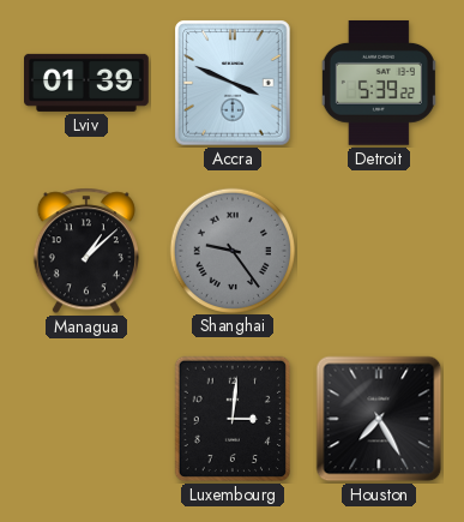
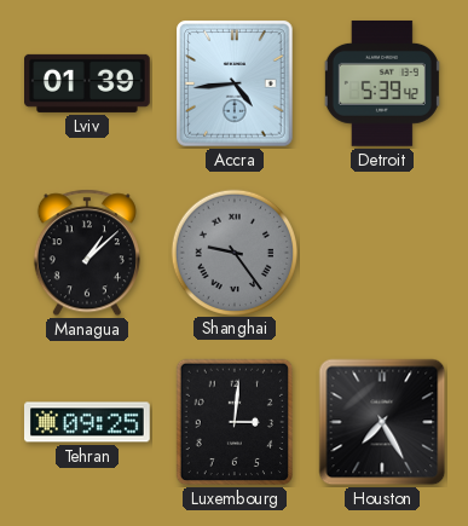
Accra: 3:49 -> 4:44
Detroit: 5:39:22 -> 5:39:42
Tehran: none -> 09:25
